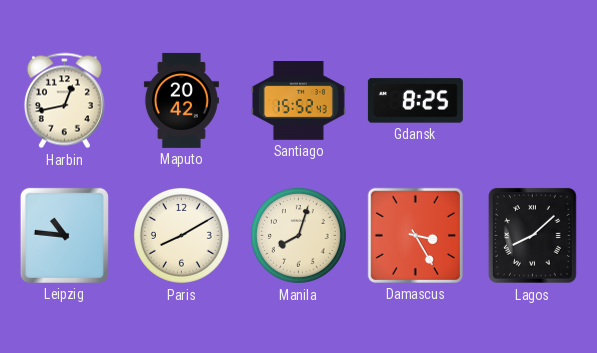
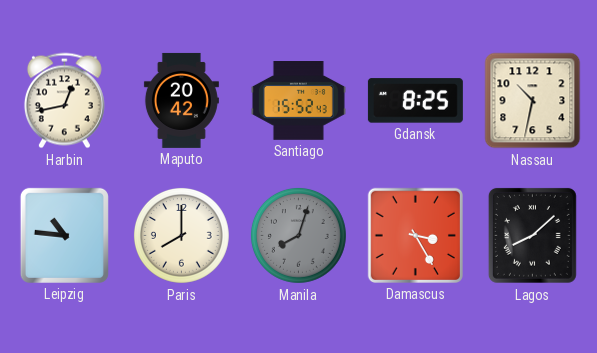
Nassau: none -> 10:32
Paris: 8:10 -> 8:00
Manila dial: cream -> grey
